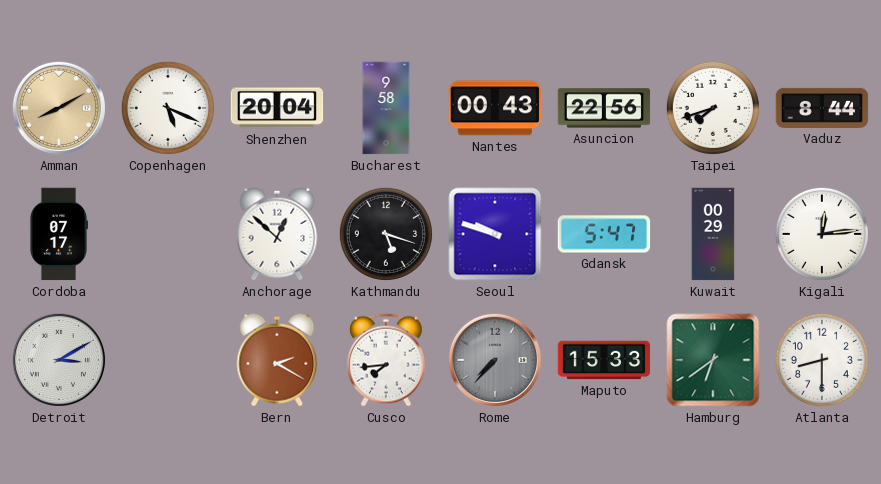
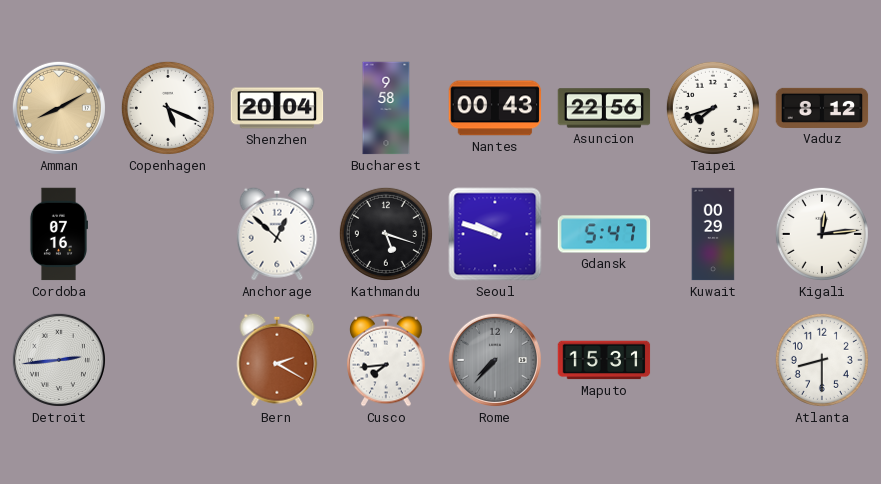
Vaduz: 8:44 -> 8:12
Cordoba: 07:17 -> 07:16
Detroit: 3:10 -> 2:44
Maputo: 15:33 -> 15:31
Hamburg: 6:39 -> none
